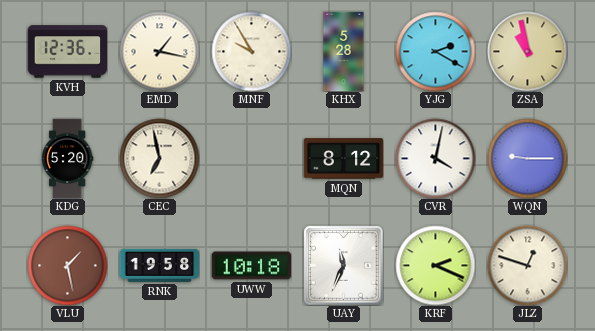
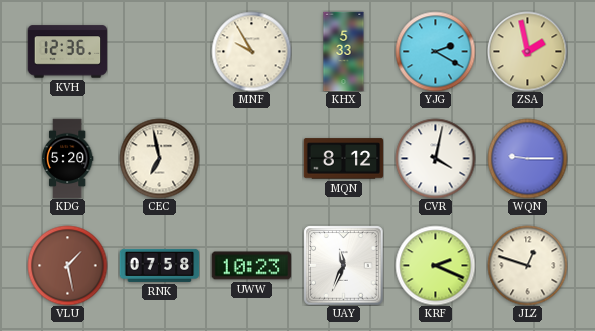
EMD: 1:17 -> none
KHX: 5:28 -> 5:33
ZSA: 10:58 -> 1:58
RNK: 19:58 -> 07:58
UWW: 10:18 -> 10:23
